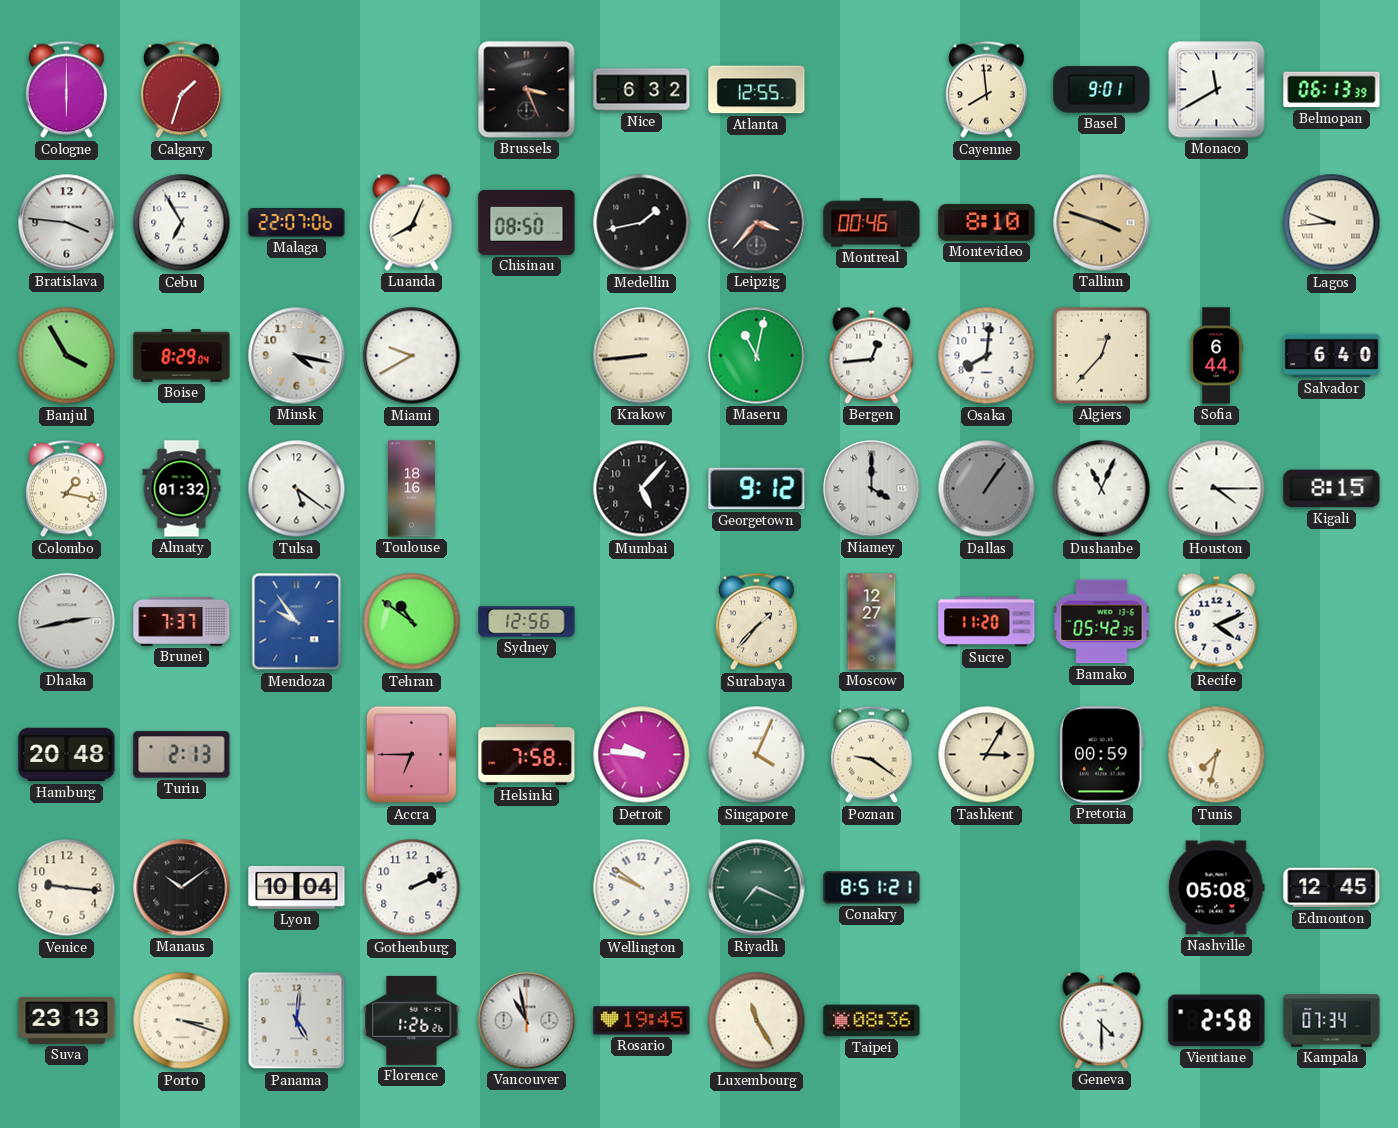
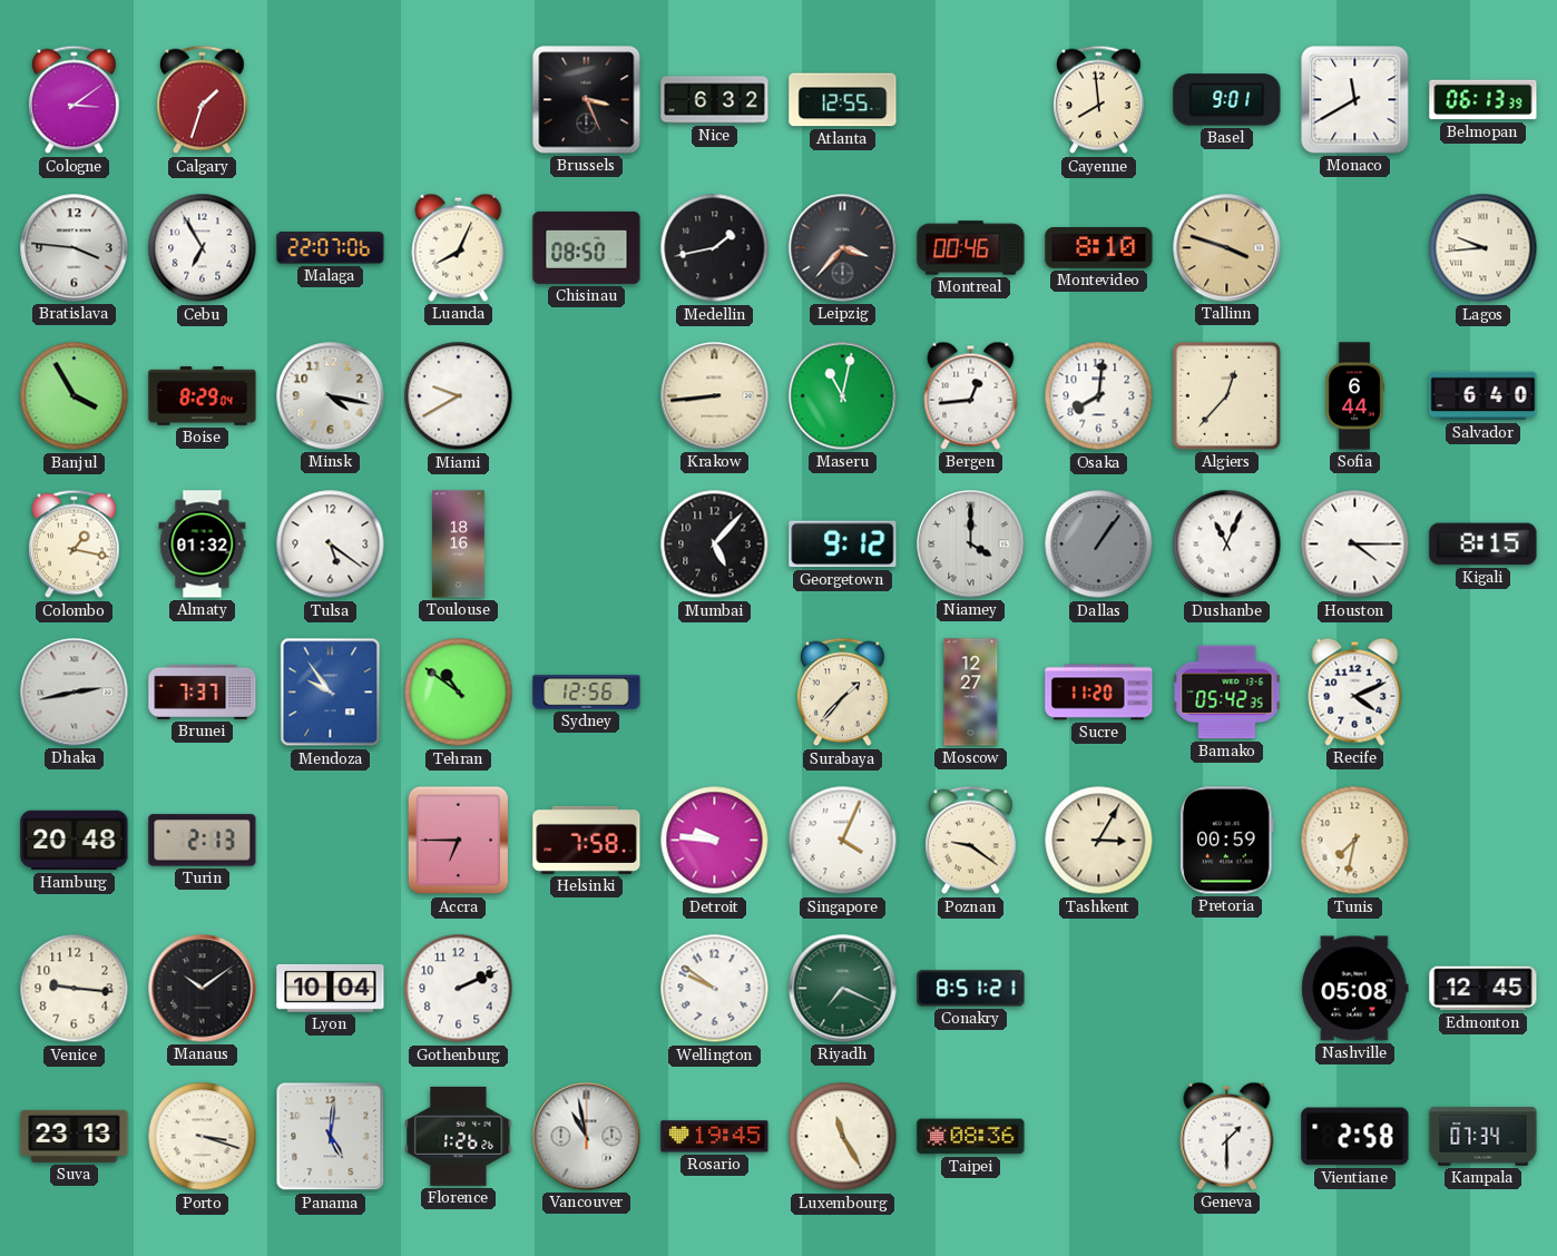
Cologne: 6:00 -> 3:09
Geneva: 4:30 -> 1:30
